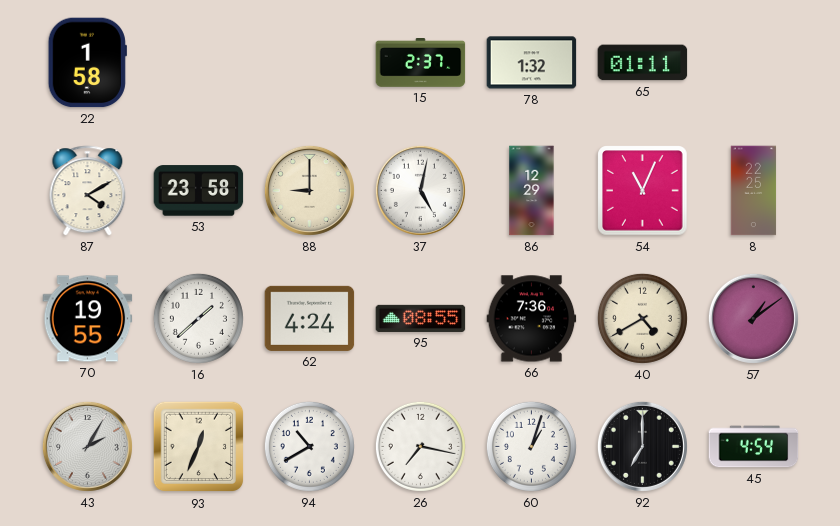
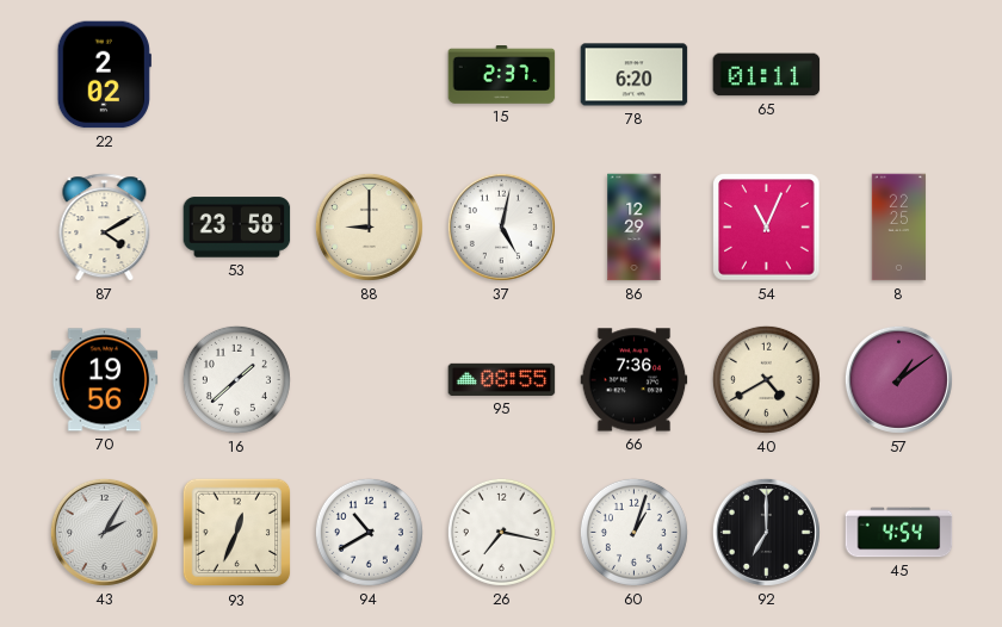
22: 1:58 -> 2:02
78: 1:32 -> 6:20
70: 19:55 -> 19:56
62: 4:24 -> none
